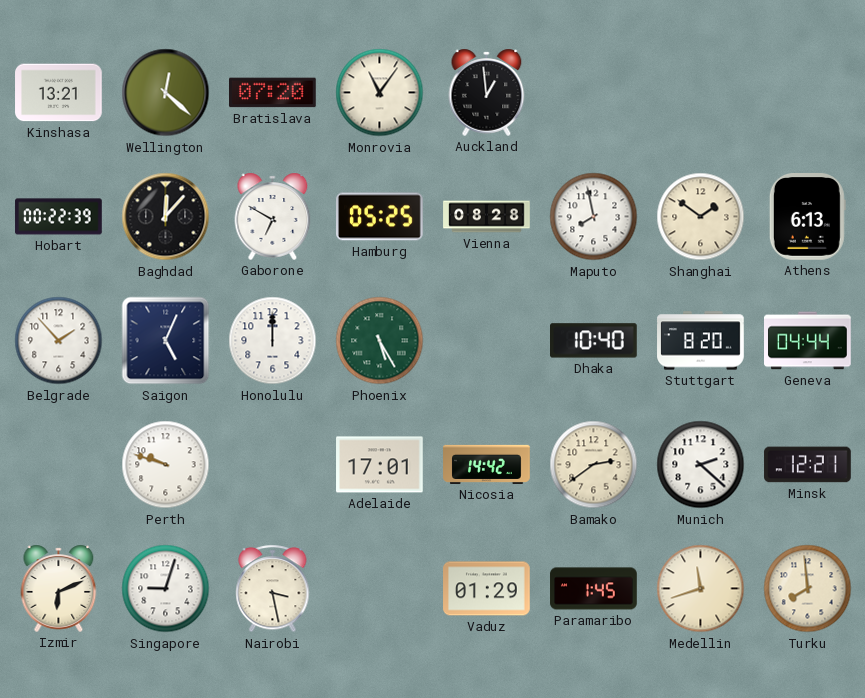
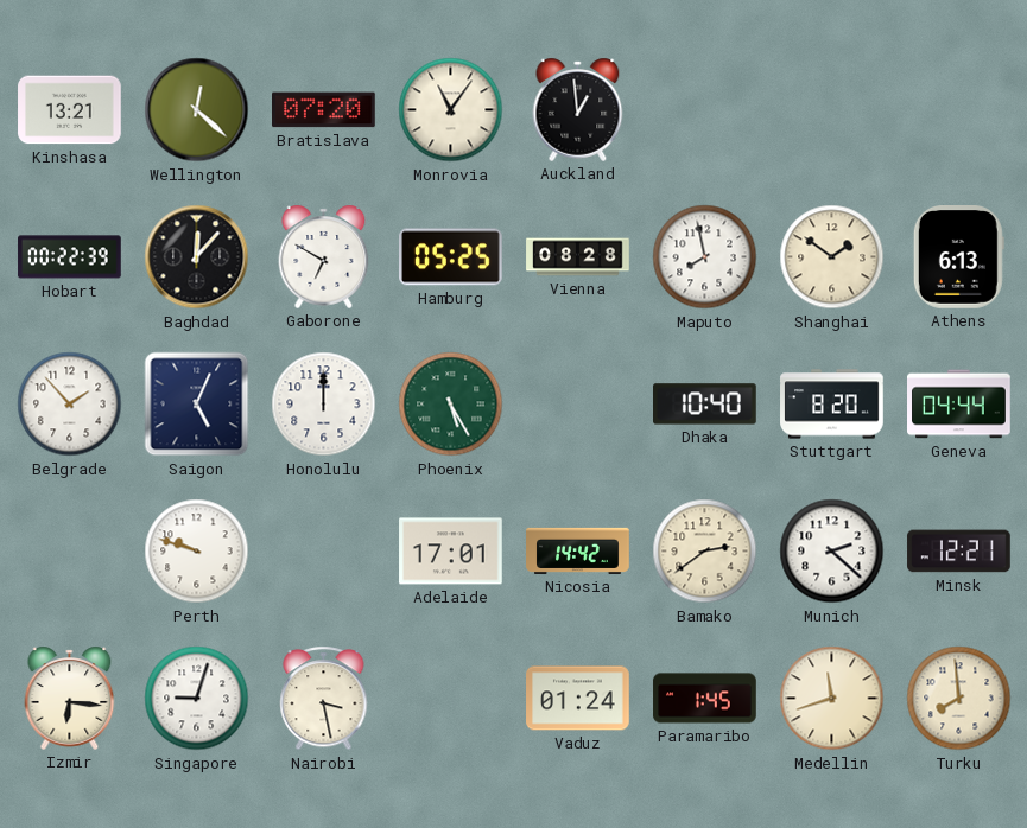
Izmir: 6:11 -> 6:16
Vaduz: 01:29 -> 01:24
